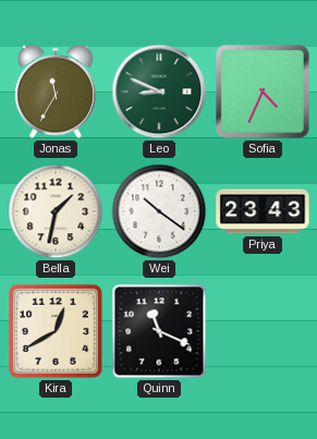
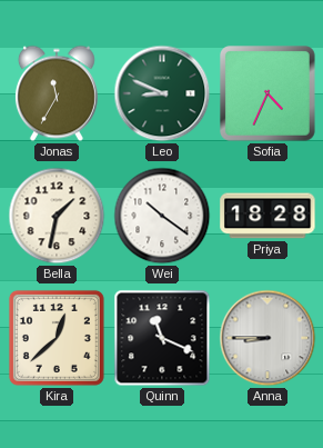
Priya: 23:43 -> 18:28
Kira: 12:40 -> 12:38
Anna: none -> 8:45
